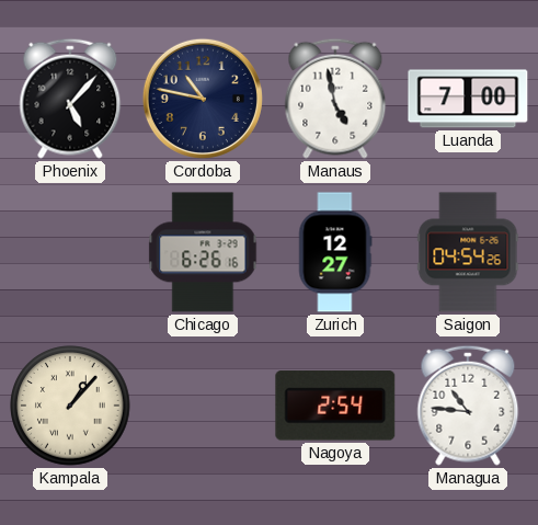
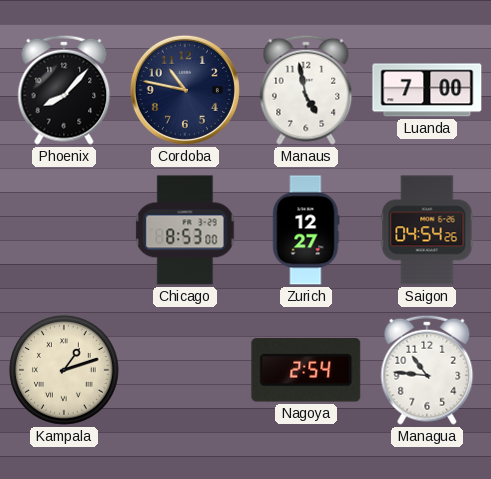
Phoenix: 5:07 -> 8:07
Chicago: 6:26 -> 8:53
Kampala: 1:07 -> 1:12
